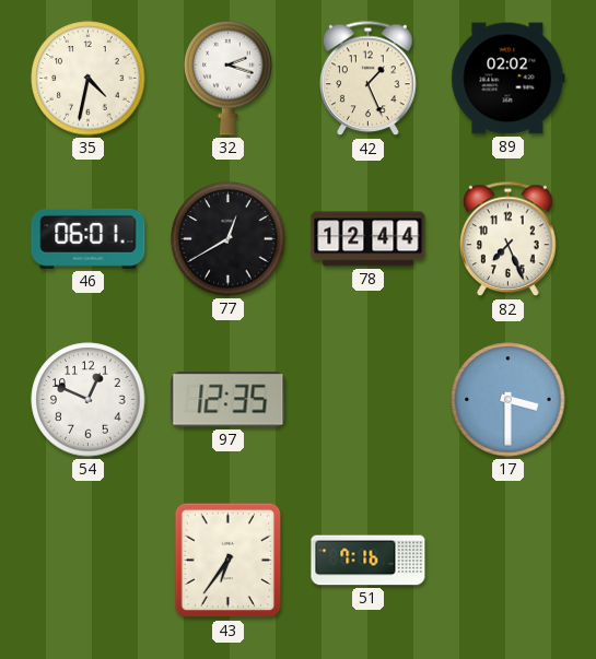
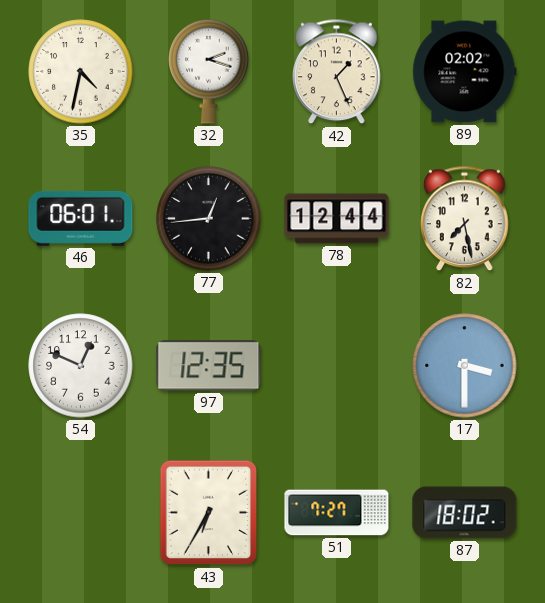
77: 12:40 -> 12:44
82: 7:26 -> 7:28
43: 6:36 -> 6:35
51: 7:16 -> 7:27
87: none -> 18:02
